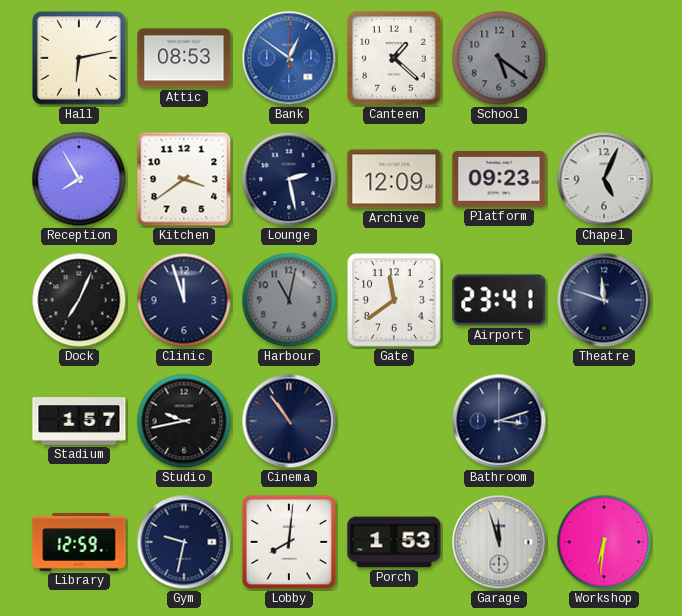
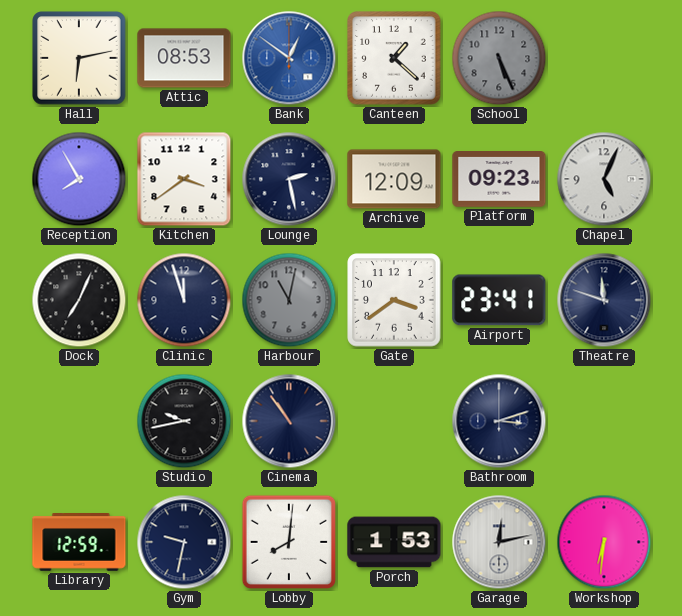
School: 5:21 -> 5:26
Gate: 11:39 -> 3:39
Stadium: 1:57 -> none
Garage: 11:57 -> 12:13
